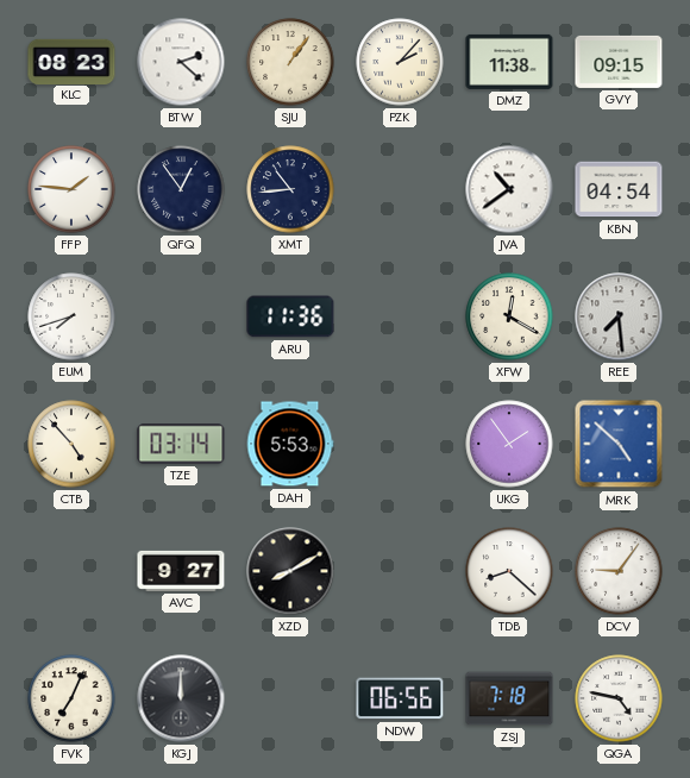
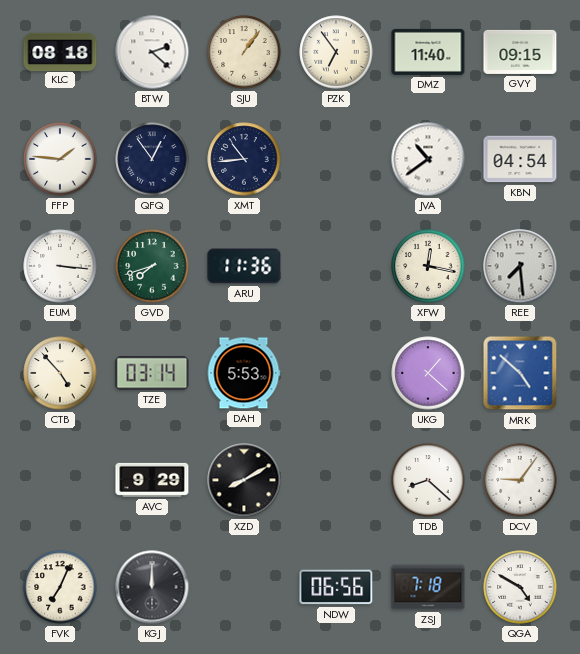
KLC: 08:23 -> 08:18
PZK: 2:07 -> 6:54
DMZ: 11:38 -> 11:40
EUM: 7:42 -> 3:16
GVD: none -> 7:42
XFW: 12:20 -> 12:17
UKG: 1:54 -> 1:22
AVC: 9:27 -> 9:29
QGA: 4:47 -> 4:50
